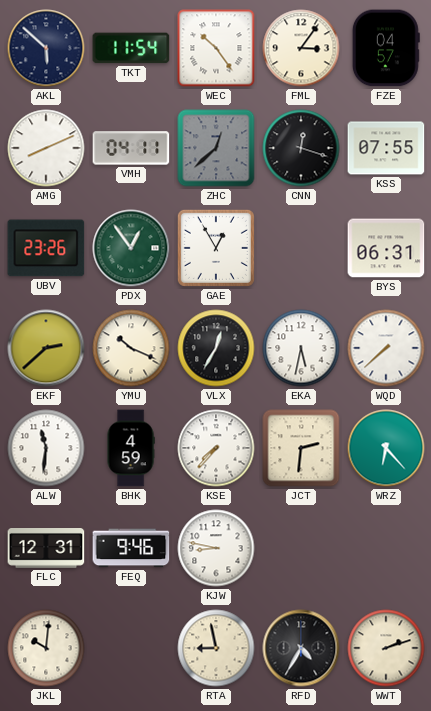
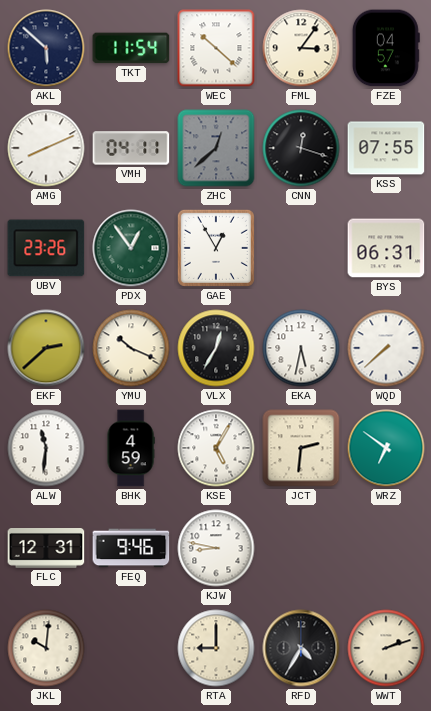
WEC: 10:24 -> 10:22
KSE: 7:37 -> 5:05
WRZ: 6:23 -> 6:51
RTA: 8:58 -> 9:00
